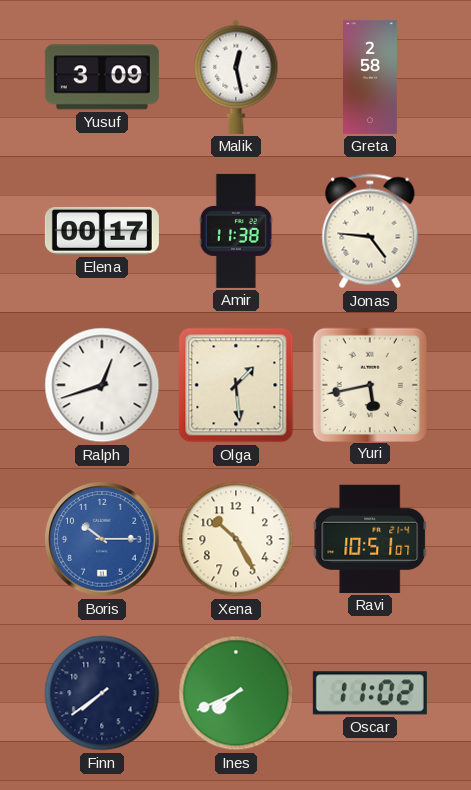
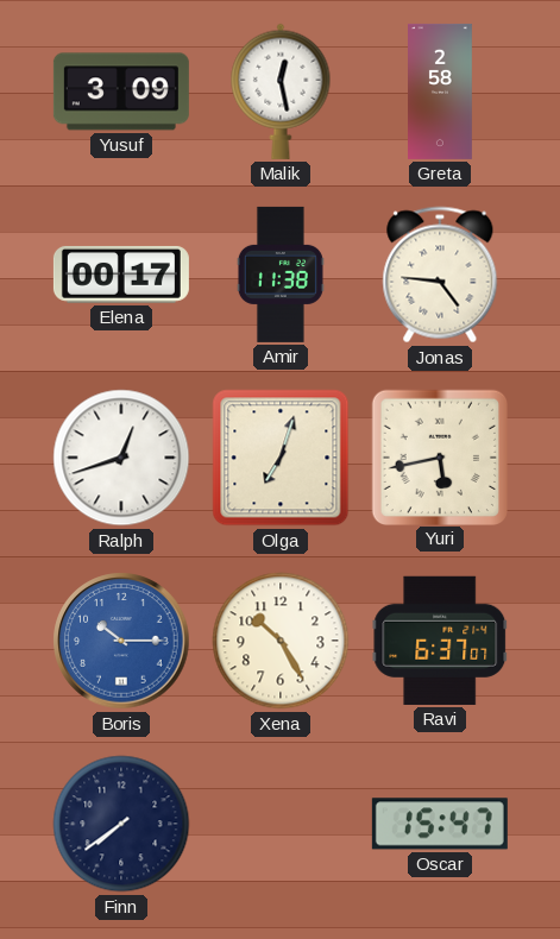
Olga: 1:29 -> 7:03
Ravi: 10:51 -> 6:37
Ines: 7:41 -> none
Oscar: 11:02 -> 15:47
